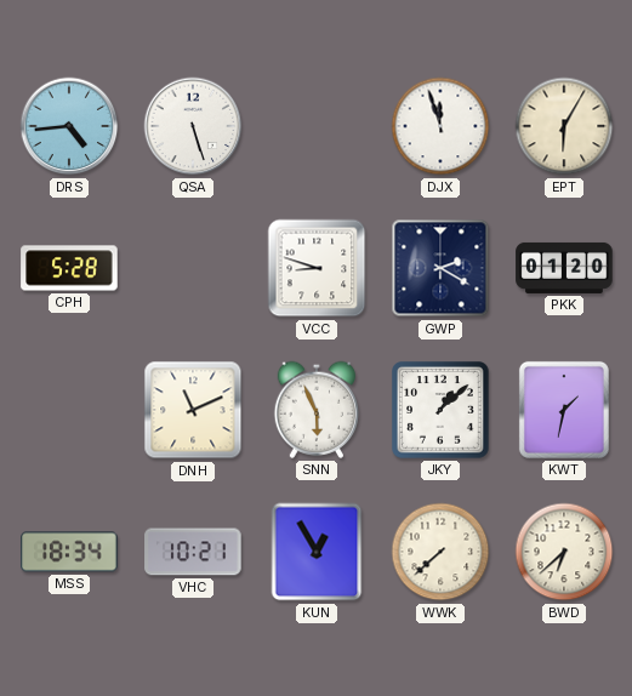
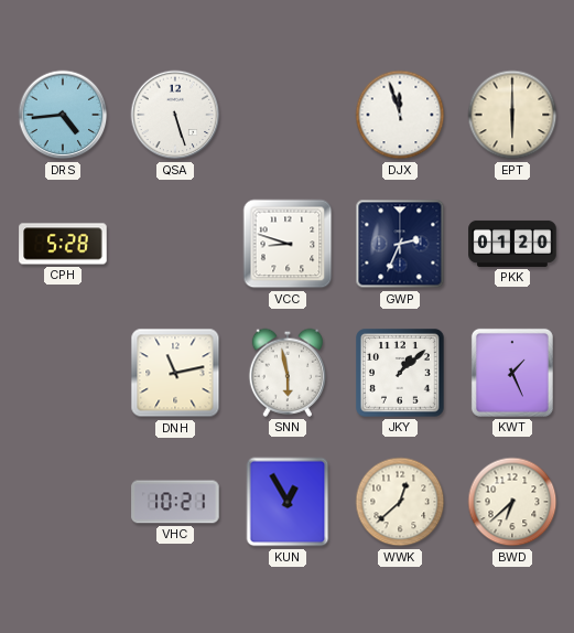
EPT: 6:05 -> 6:00
GWP: 2:20 -> 2:34
DNH: 11:11 -> 11:13
SNN: 5:56 -> 5:58
KWT: 1:32 -> 1:26
MSS: 18:34 -> none
WWK: 7:38 -> 12:38
